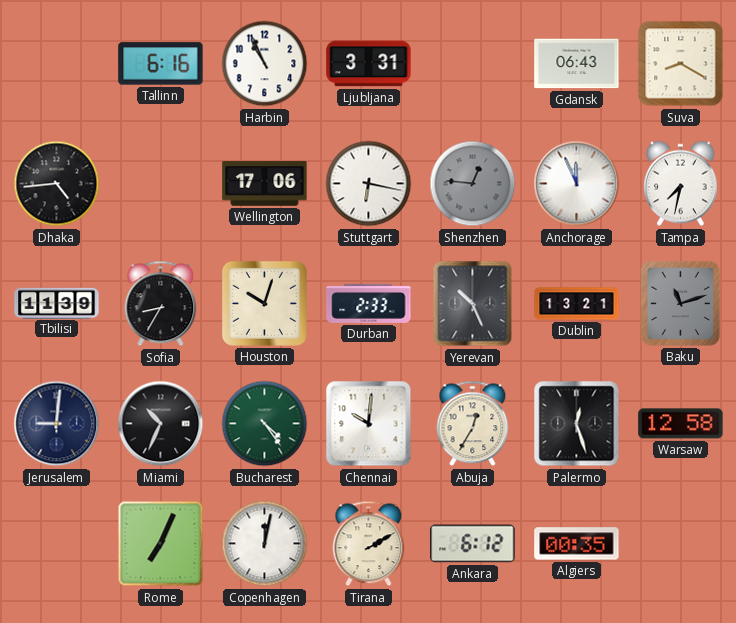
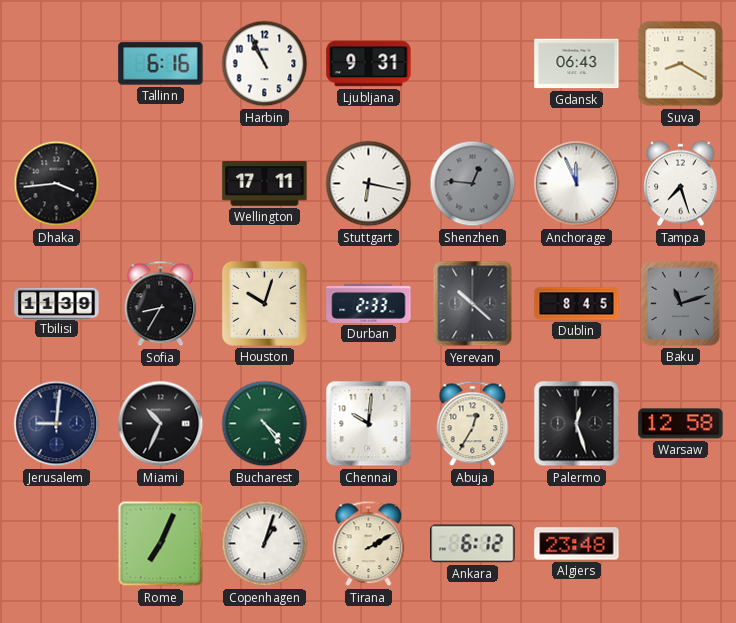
Ljubljana: 3:31 -> 9:31
Dhaka: 4:44 -> 3:44
Wellington: 17:06 -> 17:11
Tampa: 7:32 -> 7:27
Yerevan: 10:26 -> 10:22
Dublin: 13:21 -> 8:45
Copenhagen: 12:02 -> 1:03
Algiers: 00:35 -> 23:48
